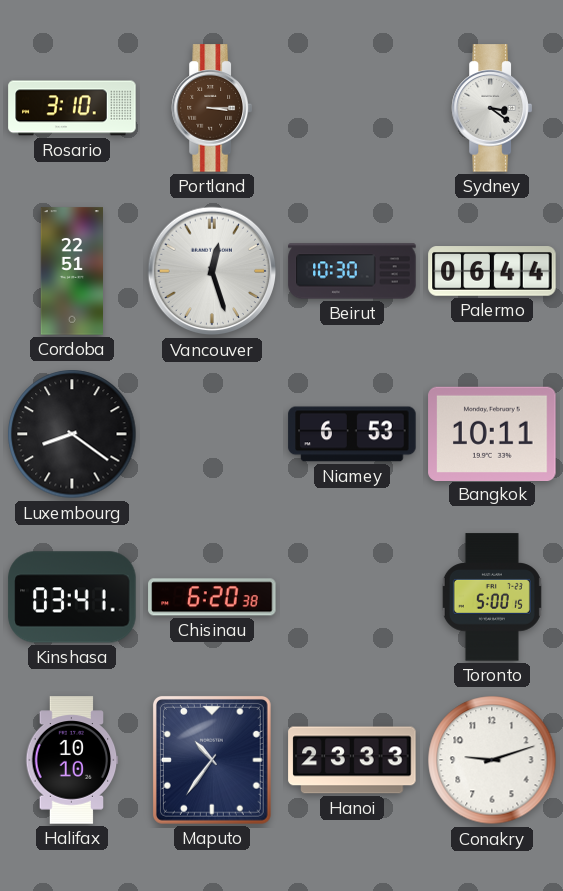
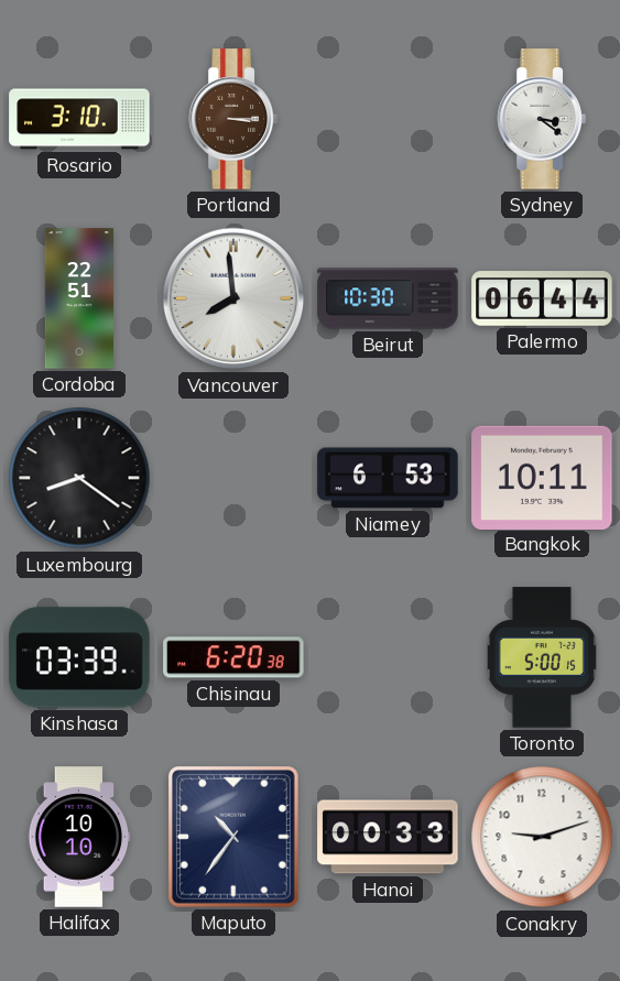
Vancouver: 12:27 -> 7:59
Kinshasa: 03:41 -> 03:39
Hanoi: 23:33 -> 00:33
